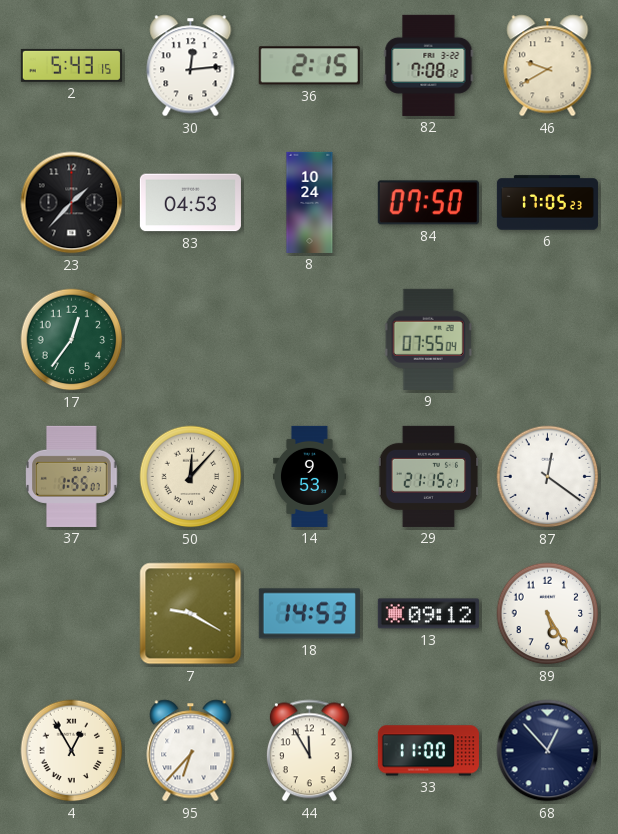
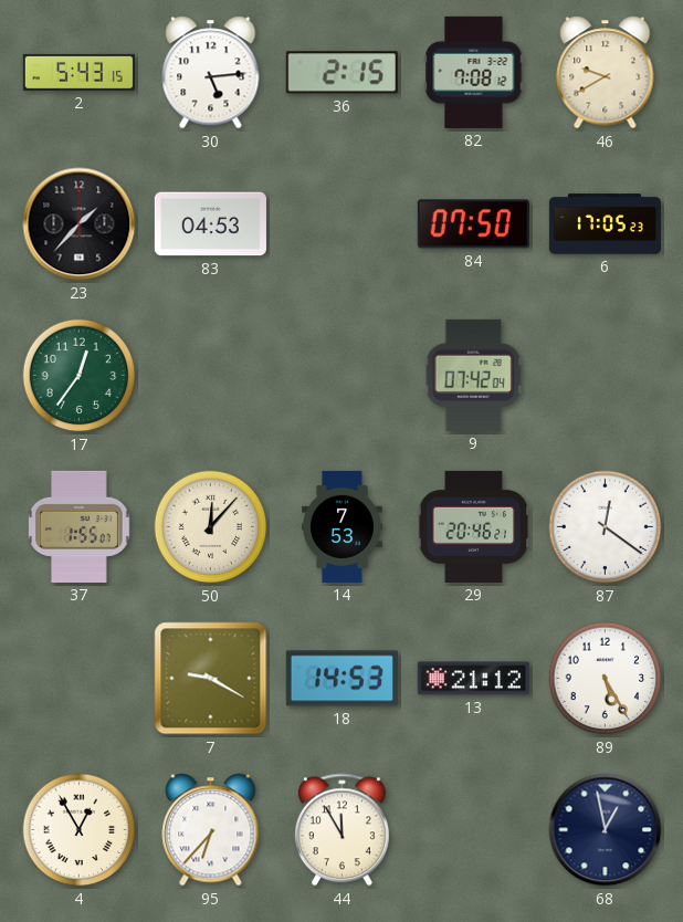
30: 12:14 -> 5:14
8: 10:24 -> none
9: 07:55 -> 07:42
14: 9:53 -> 7:53
29: 21:15 -> 20:46
13: 09:12 -> 21:12
33: 11:00 -> none
68: 12:53 -> 12:58
